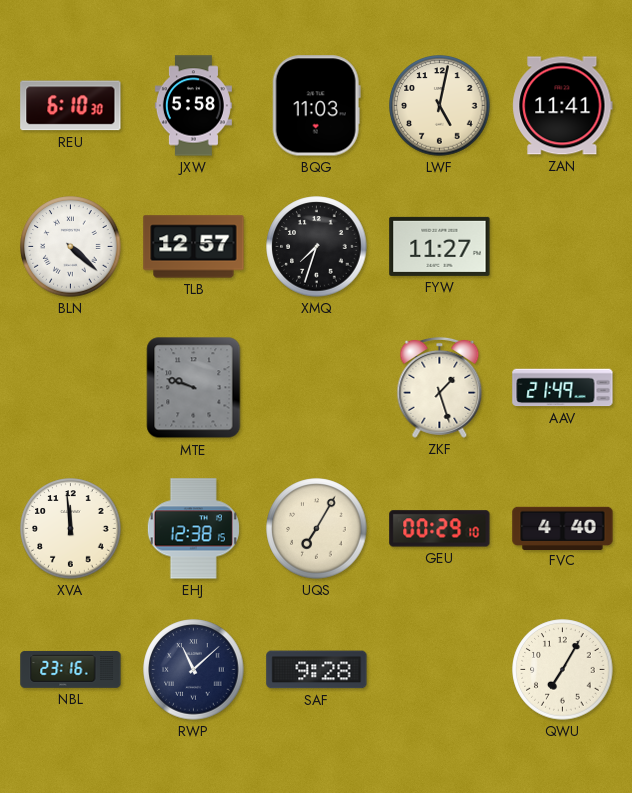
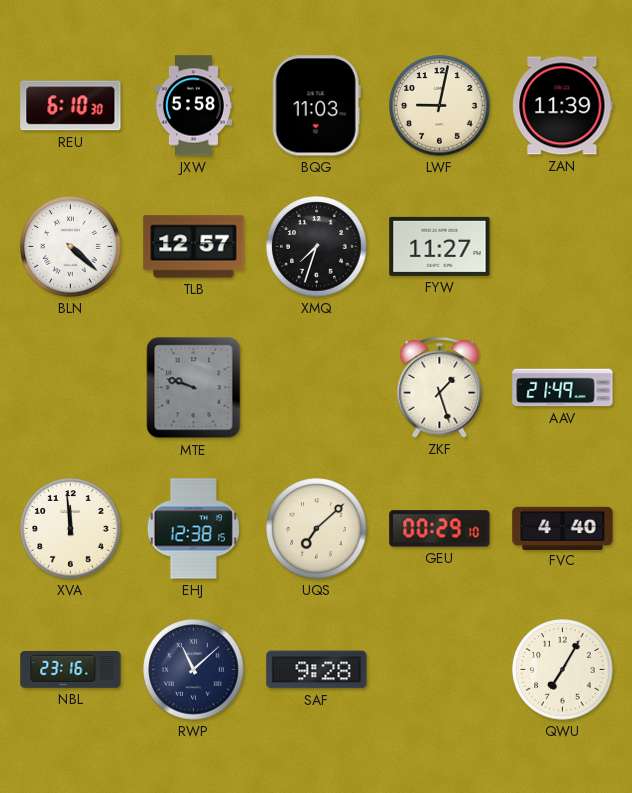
LWF: 5:02 -> 9:02
ZAN: 11:41 -> 11:39
UQS: 7:05 -> 7:08
